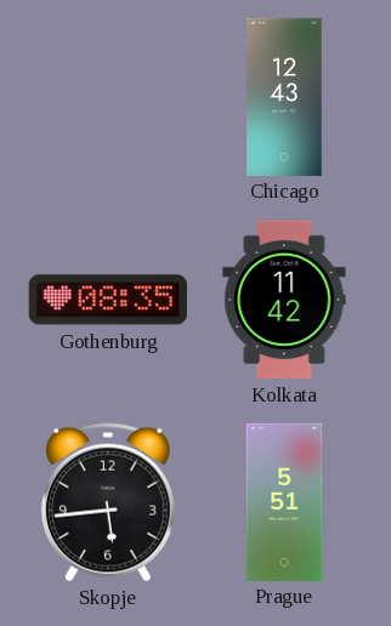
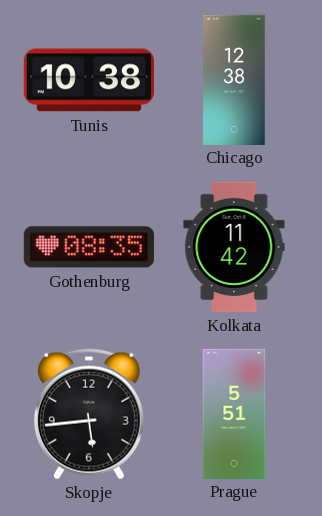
Tunis: none -> 10:38
Chicago: 12:43 -> 12:38
